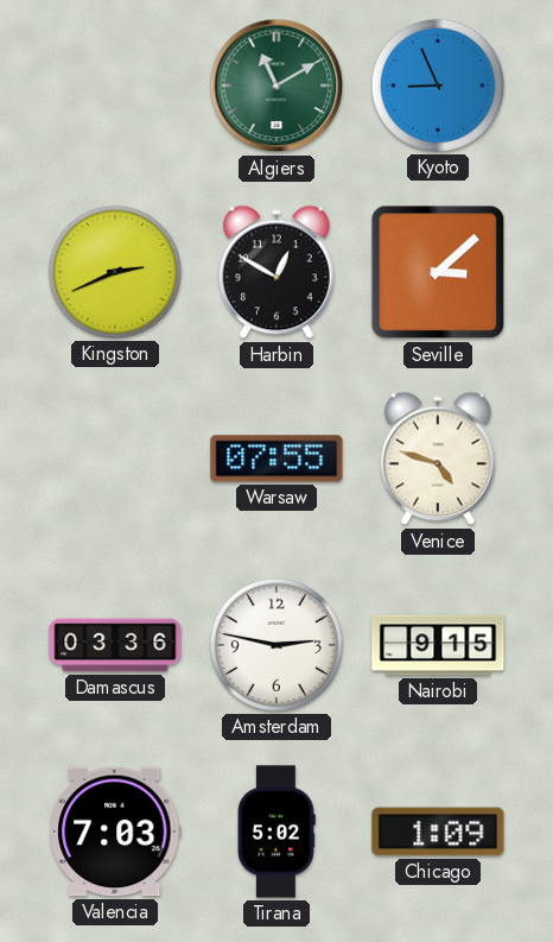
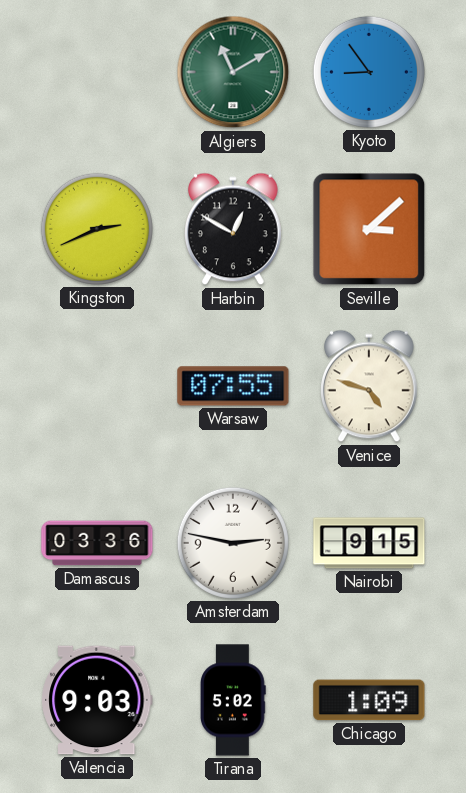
Kyoto: 8:56 -> 8:54
Valencia: 7:03 -> 9:03
